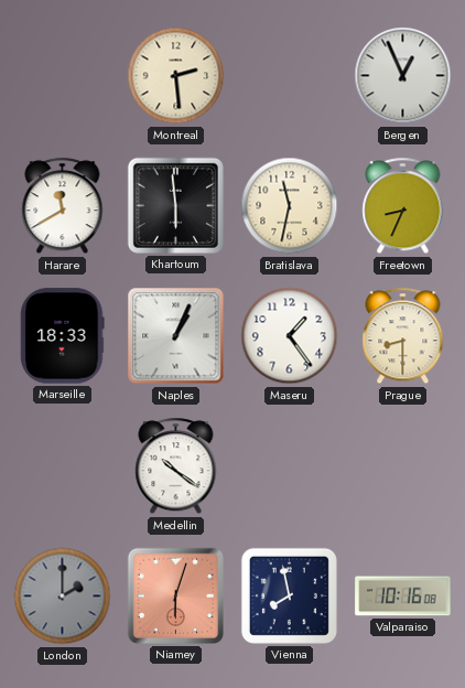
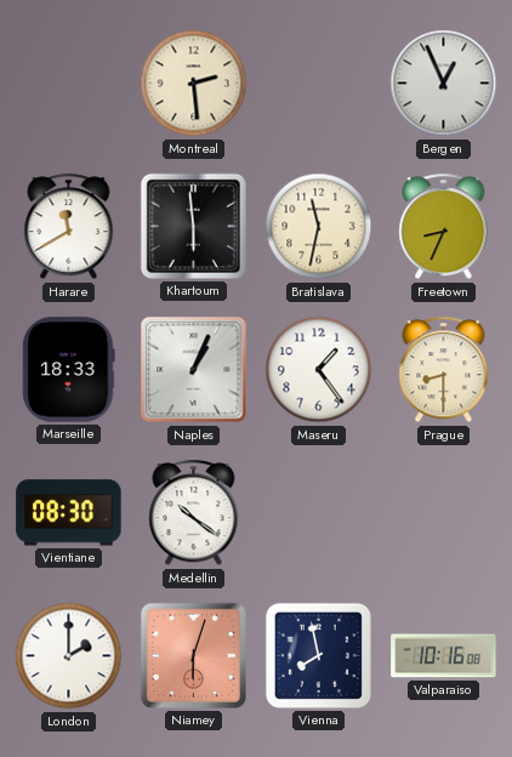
Vientiane: none -> 08:30
London dial: grey -> white
